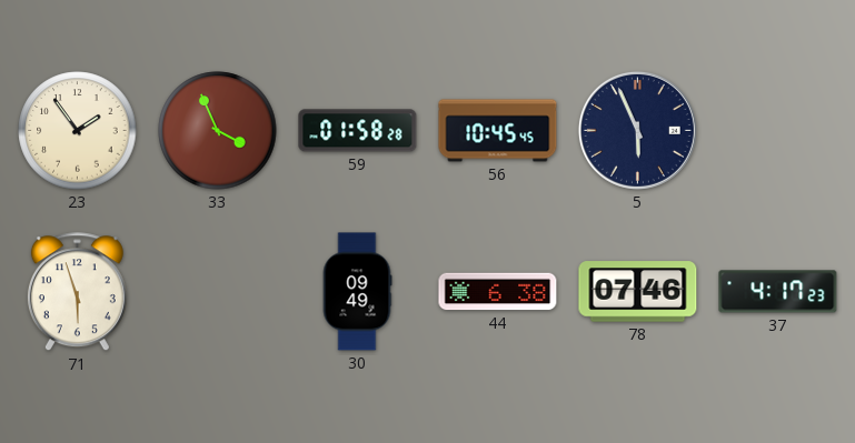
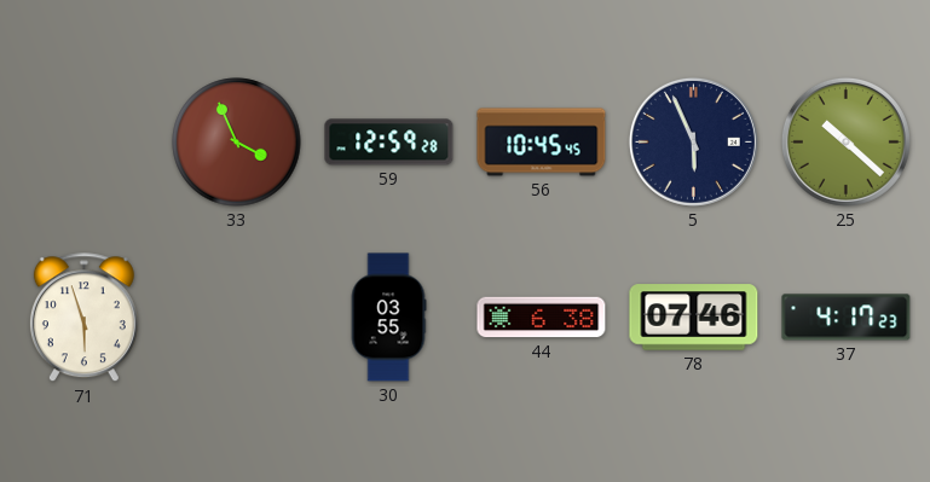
23: 1:54 -> none
59: 01:58 -> 12:59
25: none -> 10:22
30: 09:49 -> 03:55
